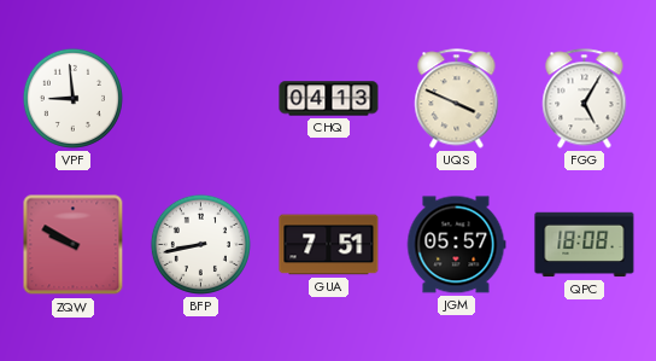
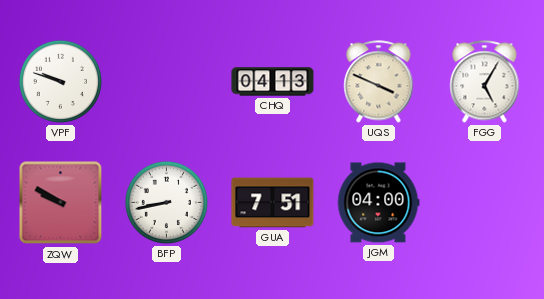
VPF: 8:59 -> 9:48
JGM: 05:57 -> 04:00
QPC: 18:08 -> none
